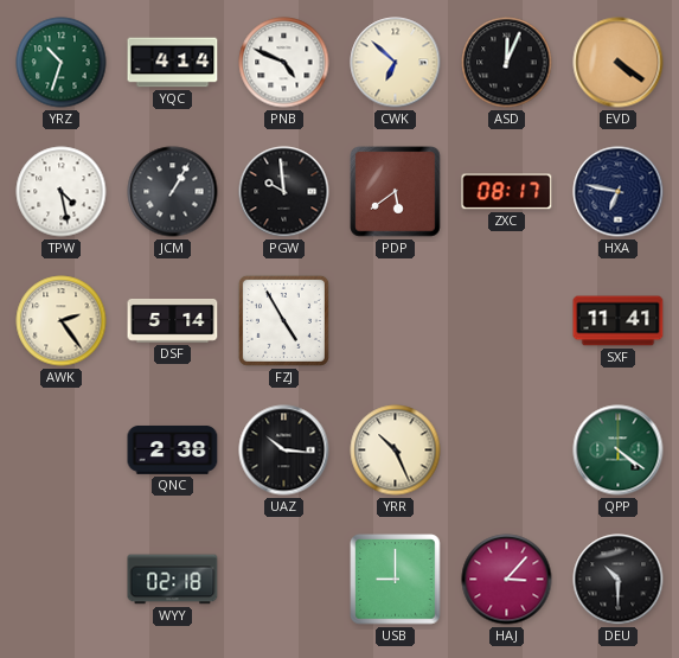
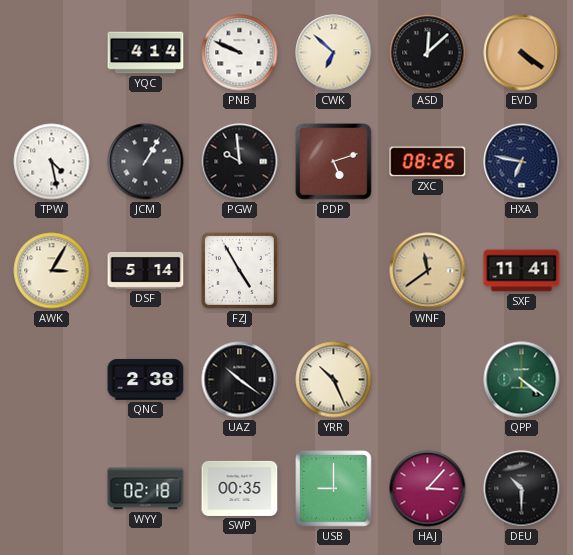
YRZ: 10:33 -> none
PNB: 4:49 -> 9:49
ASD: 12:04 -> 12:08
PDP: 5:39 -> 5:12
ZXC: 08:17 -> 08:26
AWK: 2:24 -> 3:05
WNF: none -> 11:39
UAZ: 10:16 -> 10:21
SWP: none -> 00:35
